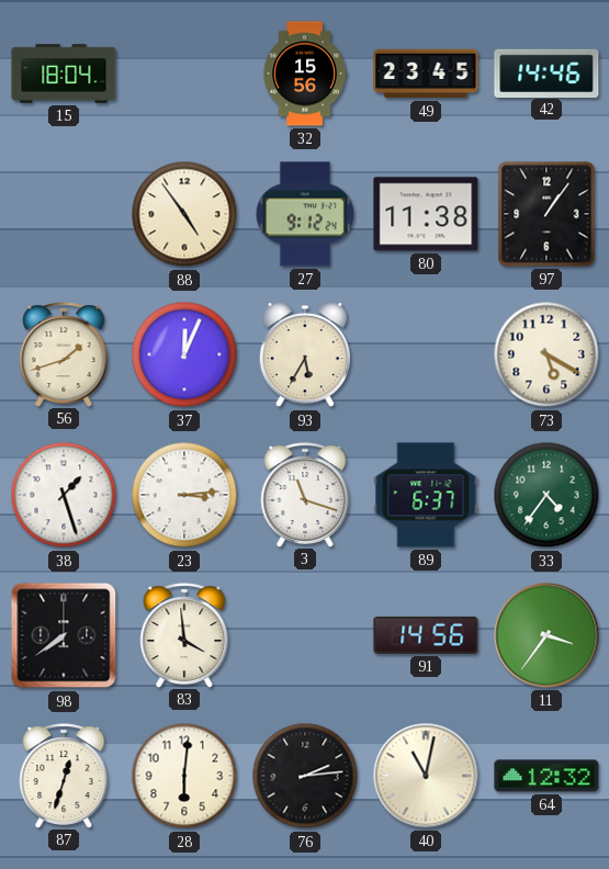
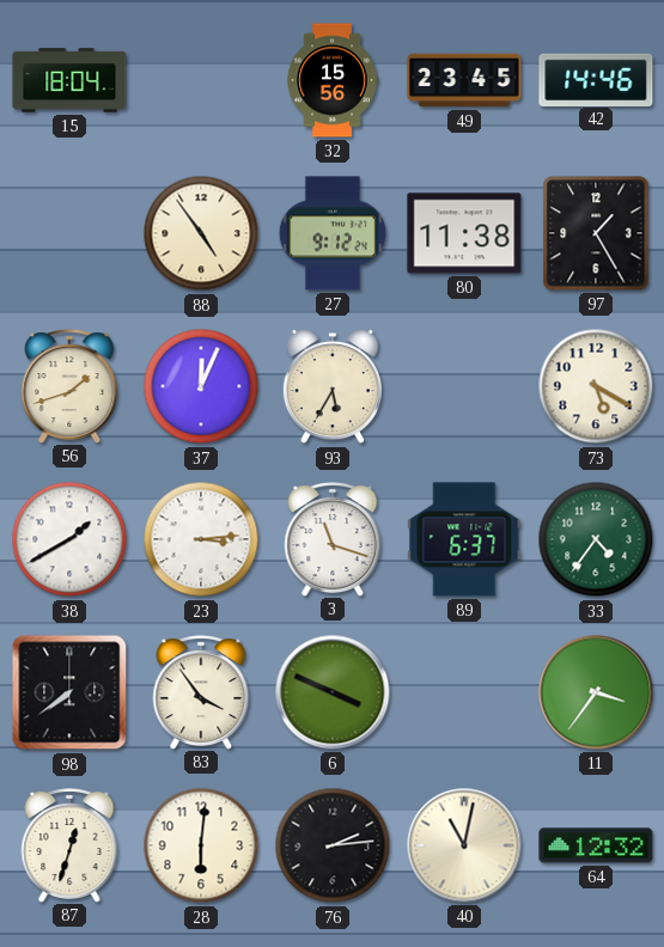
97: 1:06 -> 1:25
38: 1:27 -> 1:40
83: 3:59 -> 3:54
6: none -> 3:49
91: 14:56 -> none
